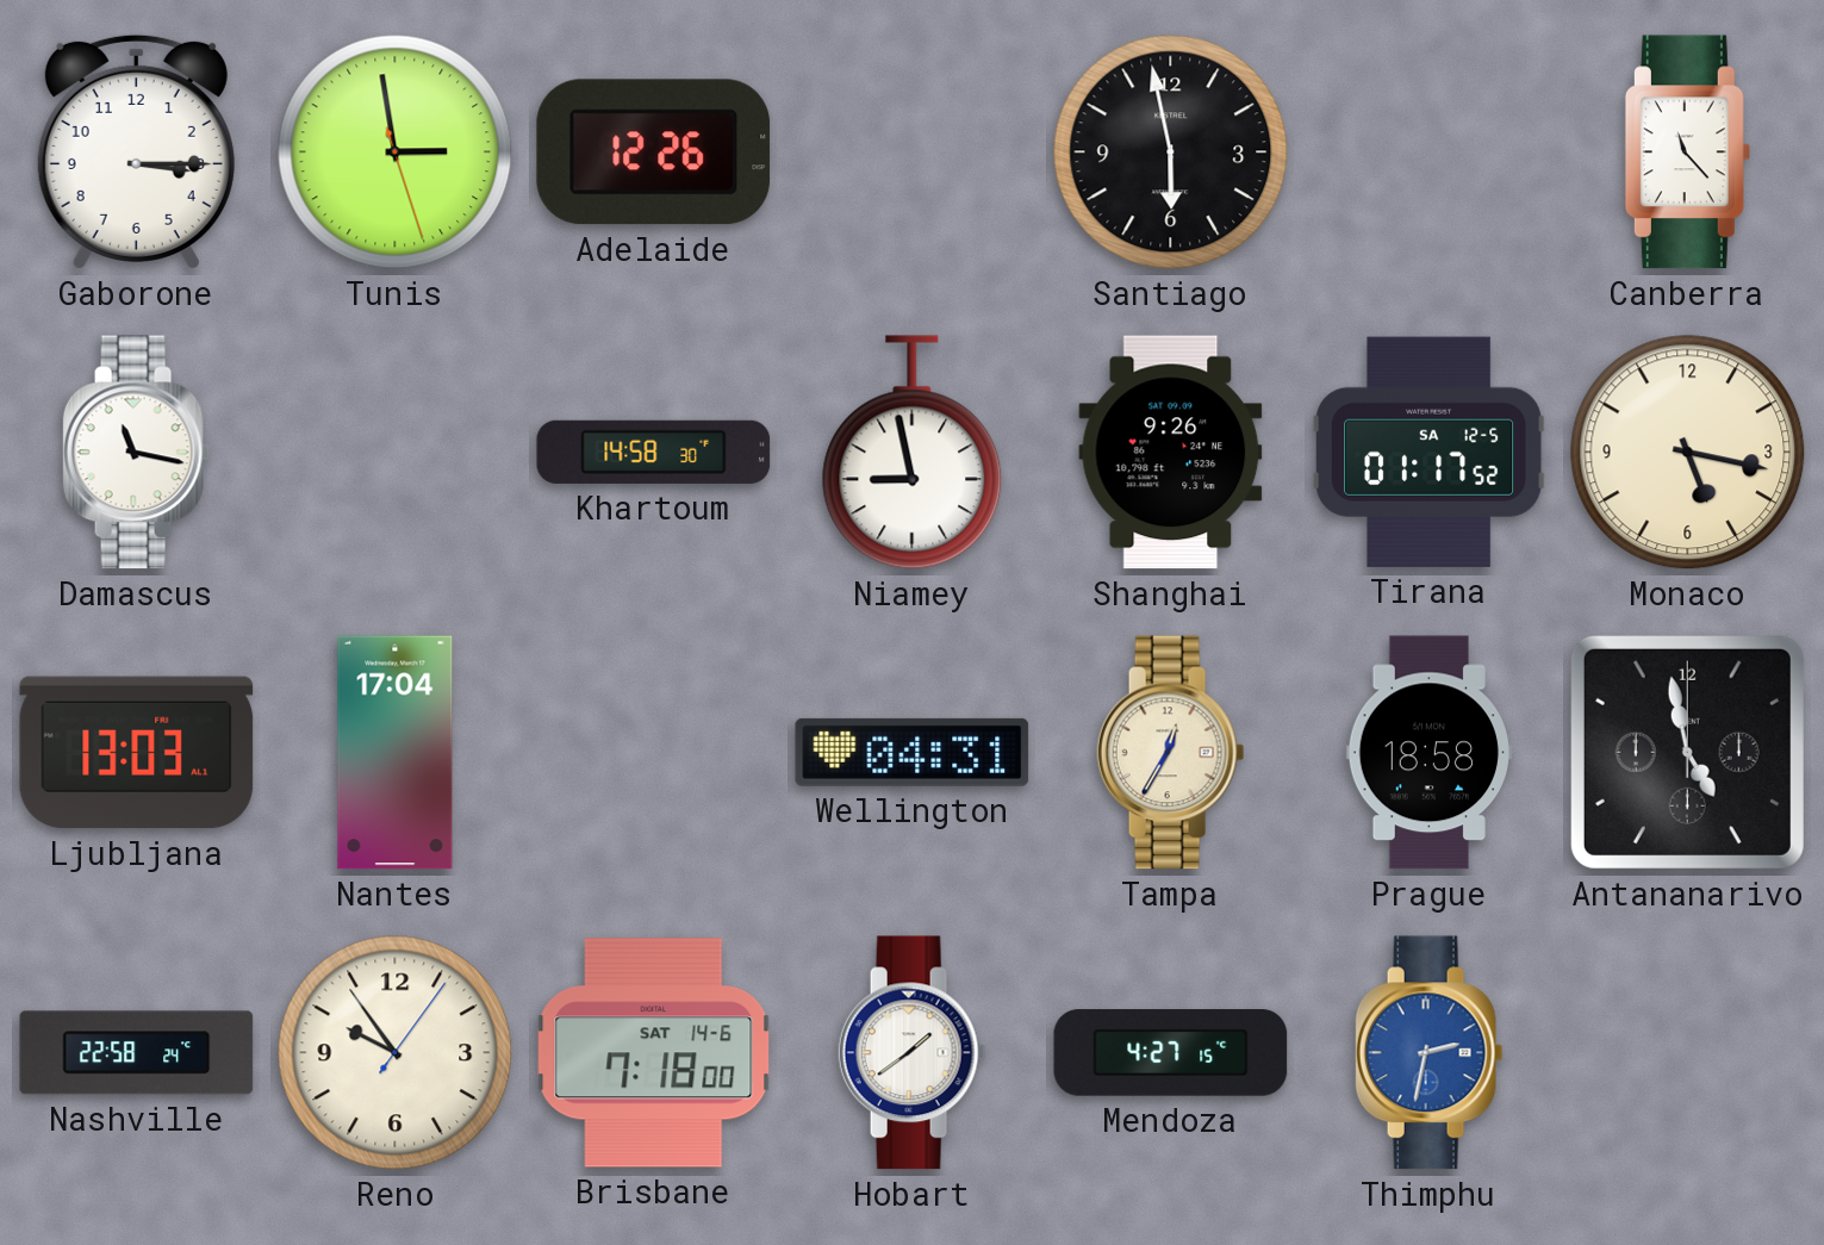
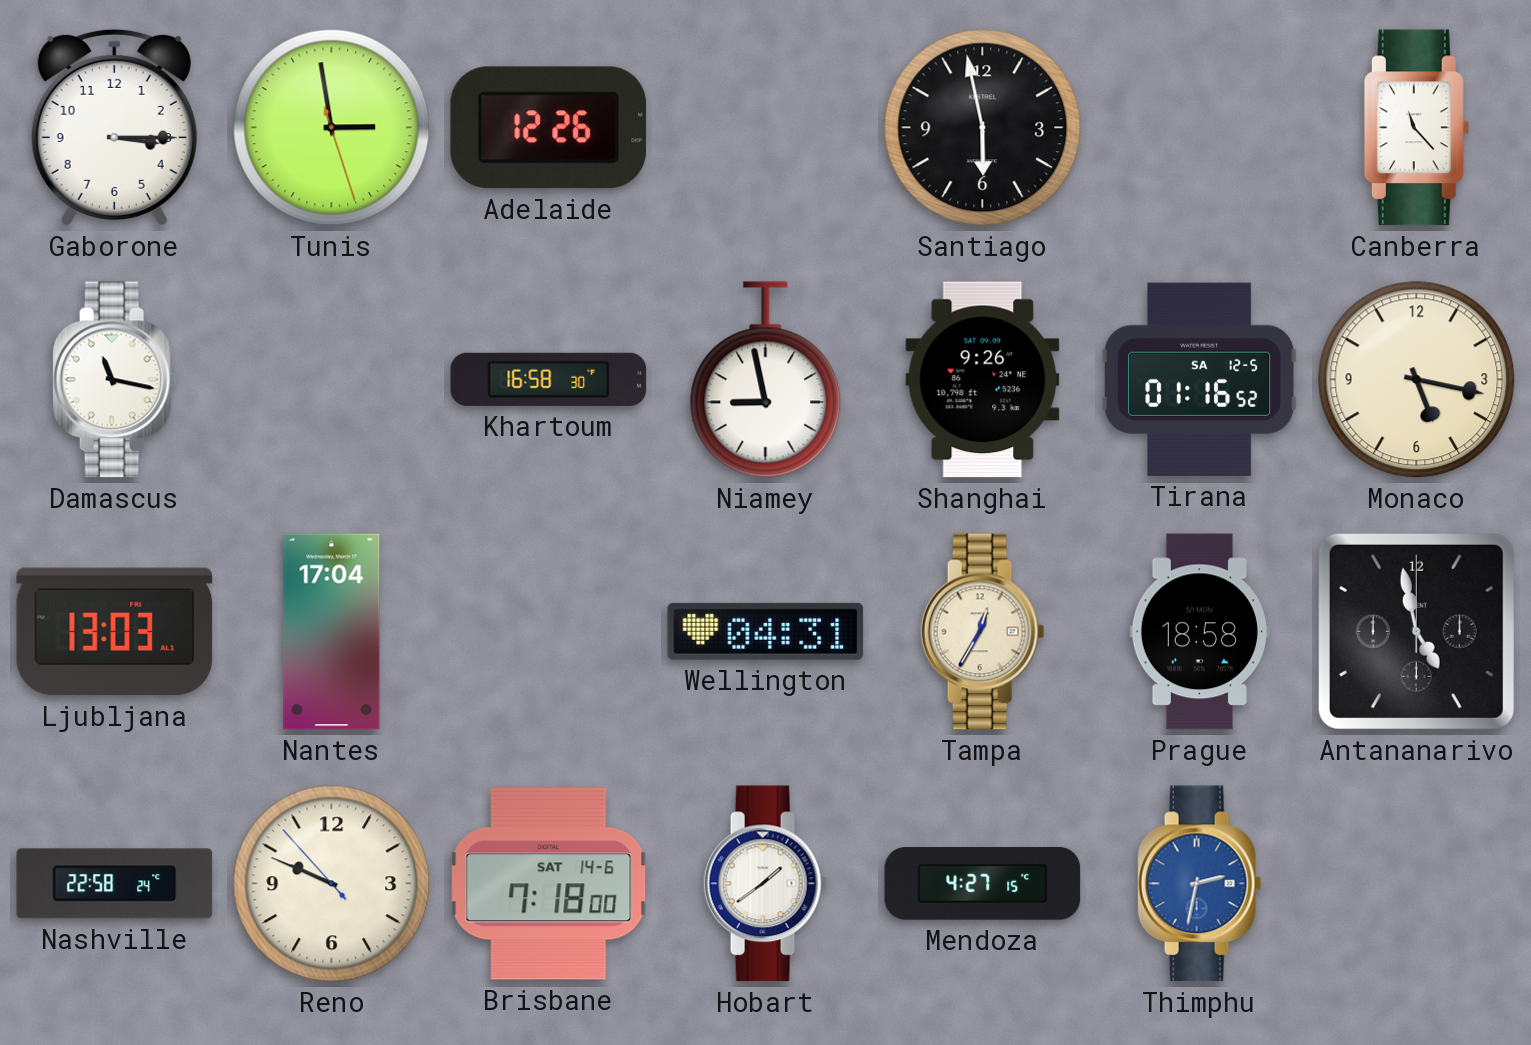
Khartoum: 14:58 -> 16:58
Tirana: 01:17 -> 01:16
Reno: 9:54 -> 9:48
